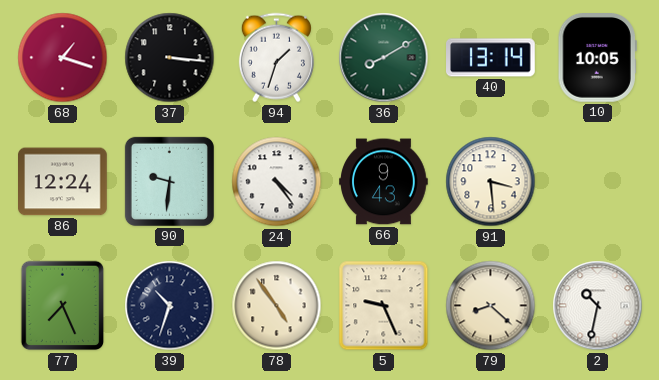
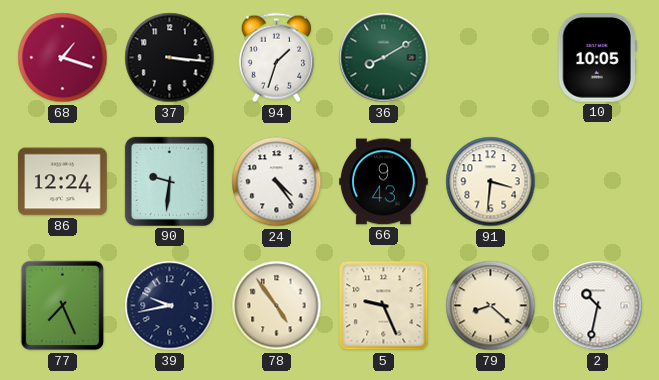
40: 13:14 -> none
91: 3:29 -> 3:31
39: 10:33 -> 9:43
